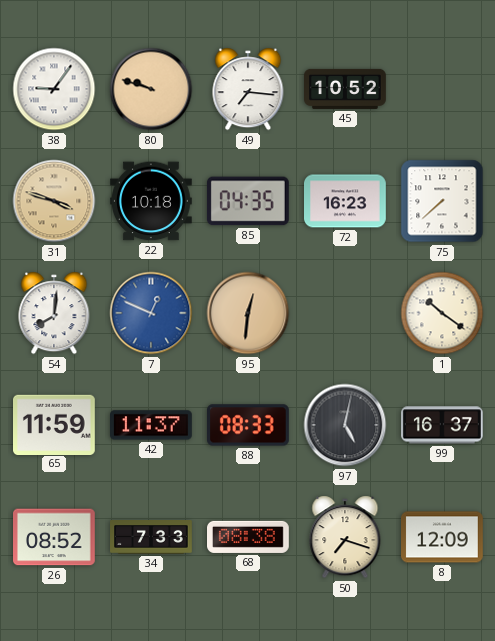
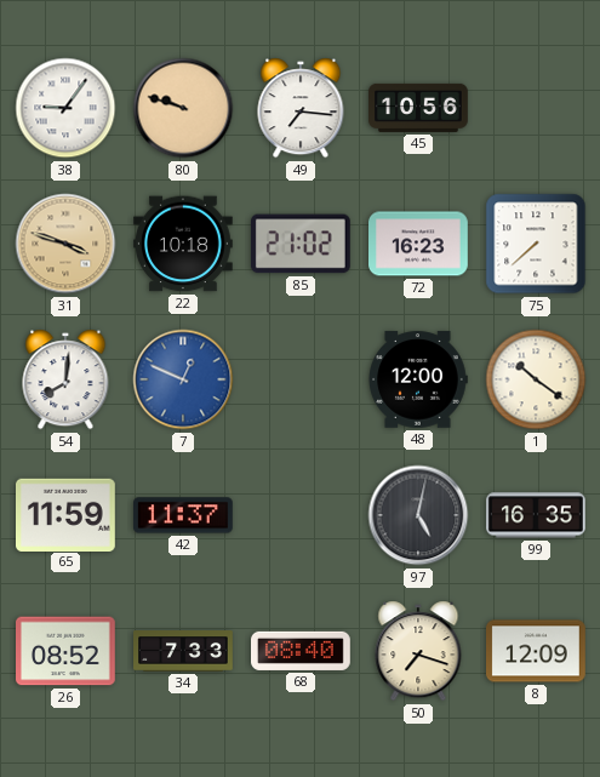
45: 10:52 -> 10:56
85: 04:35 -> 21:02
95: 12:31 -> none
48: none -> 12:00
88: 08:33 -> none
99: 16:37 -> 16:35
68: 08:38 -> 08:40
